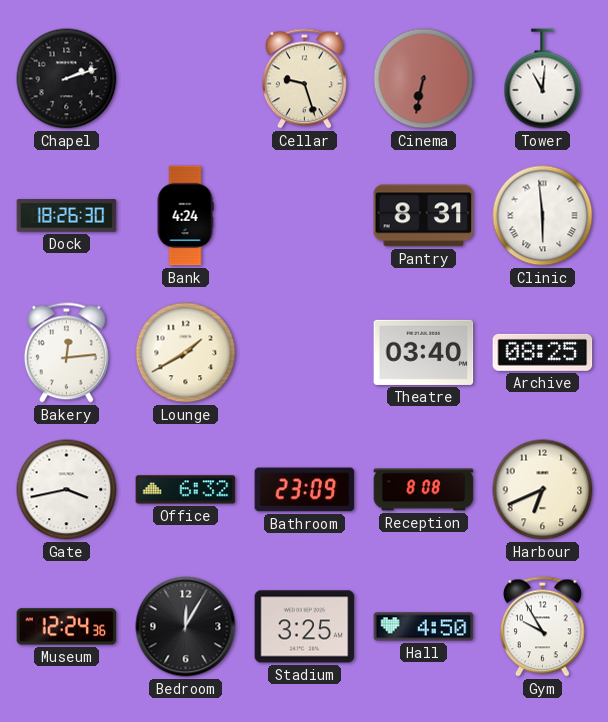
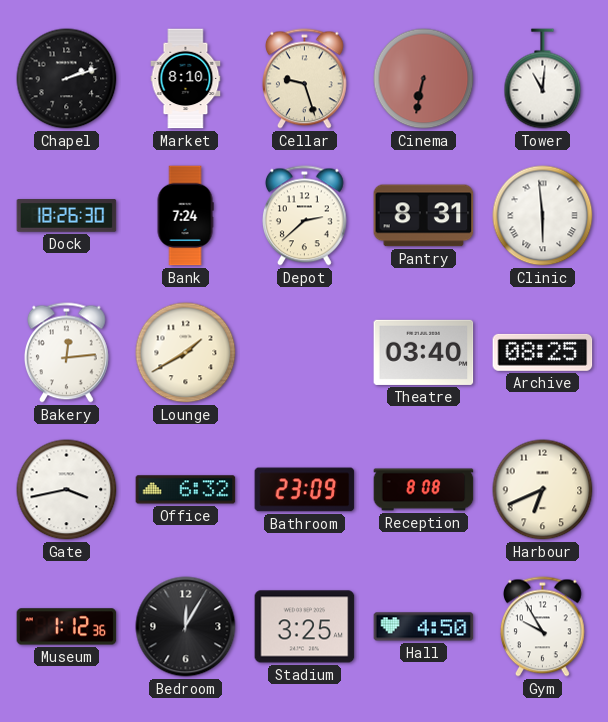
Market: none -> 8:10
Bank: 4:24 -> 7:24
Depot: none -> 2:38
Museum: 12:24 -> 1:12
